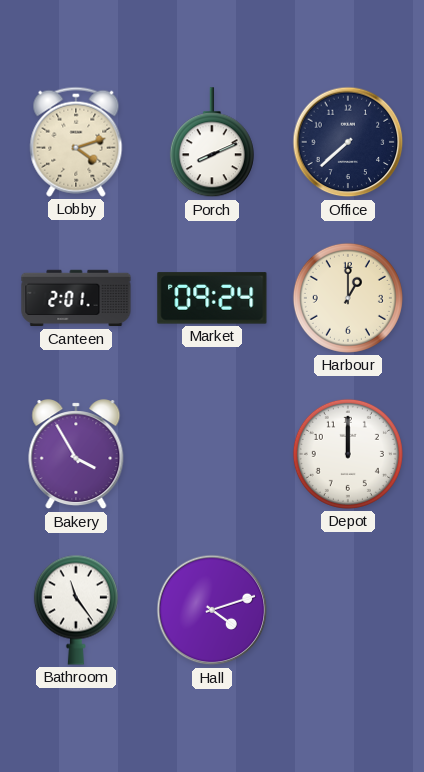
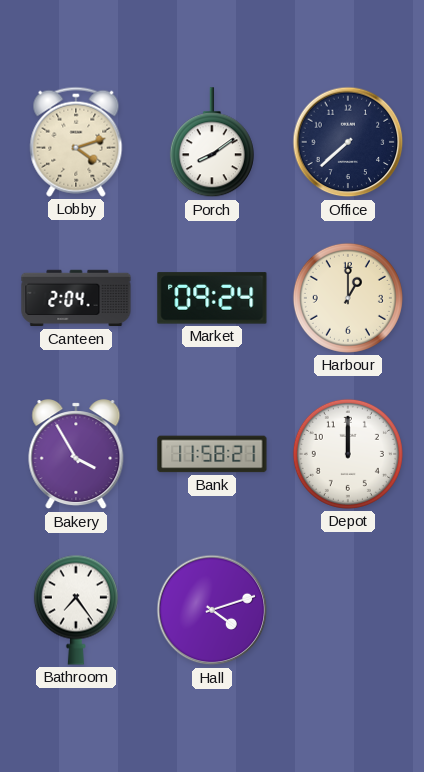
Porch: 8:11 -> 8:09
Canteen: 2:01 -> 2:04
Bank: none -> 11:58
Bathroom: 11:24 -> 7:24
